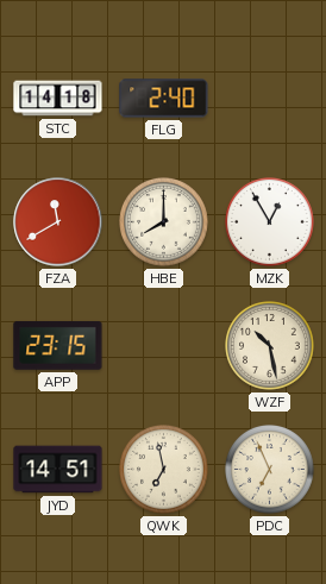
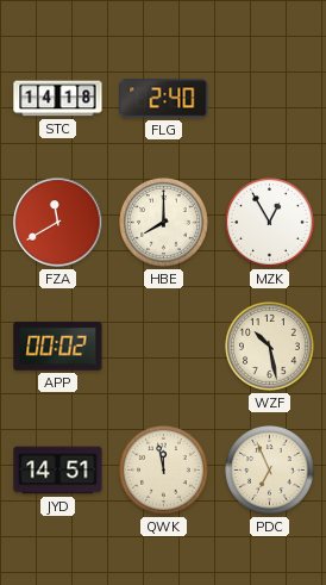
APP: 23:15 -> 00:02
QWK: 6:58 -> 11:58
